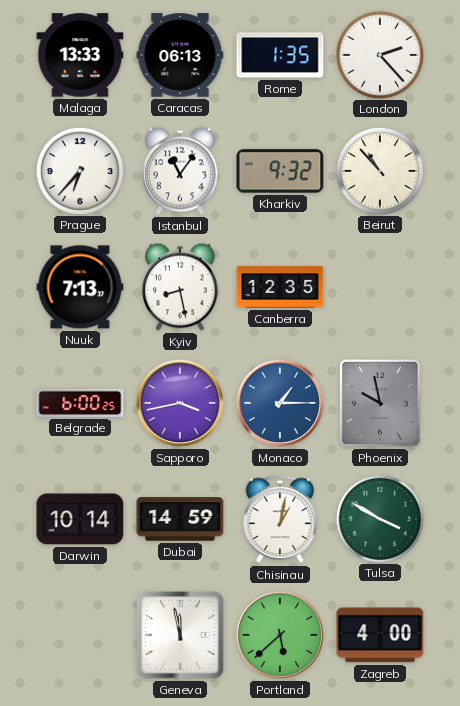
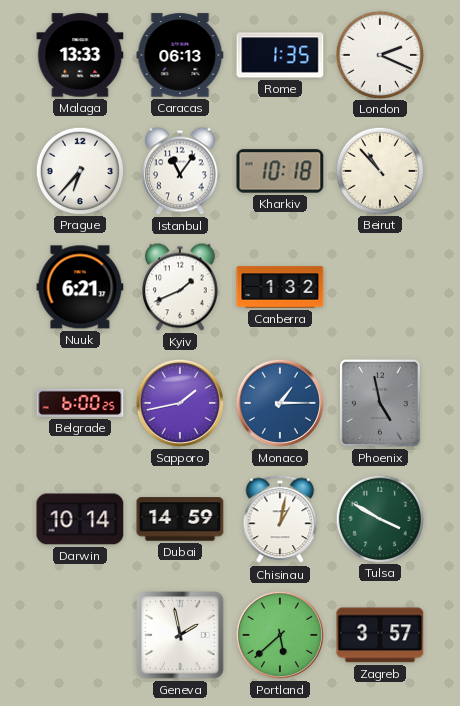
London: 2:23 -> 2:19
Kharkiv: 9:32 -> 10:18
Nuuk: 7:13 -> 6:21
Kyiv: 8:28 -> 1:41
Canberra: 12:35 -> 1:32
Sapporo: 3:43 -> 1:43
Phoenix: 9:58 -> 4:58
Geneva: 11:58 -> 1:58
Zagreb: 4:00 -> 3:57
